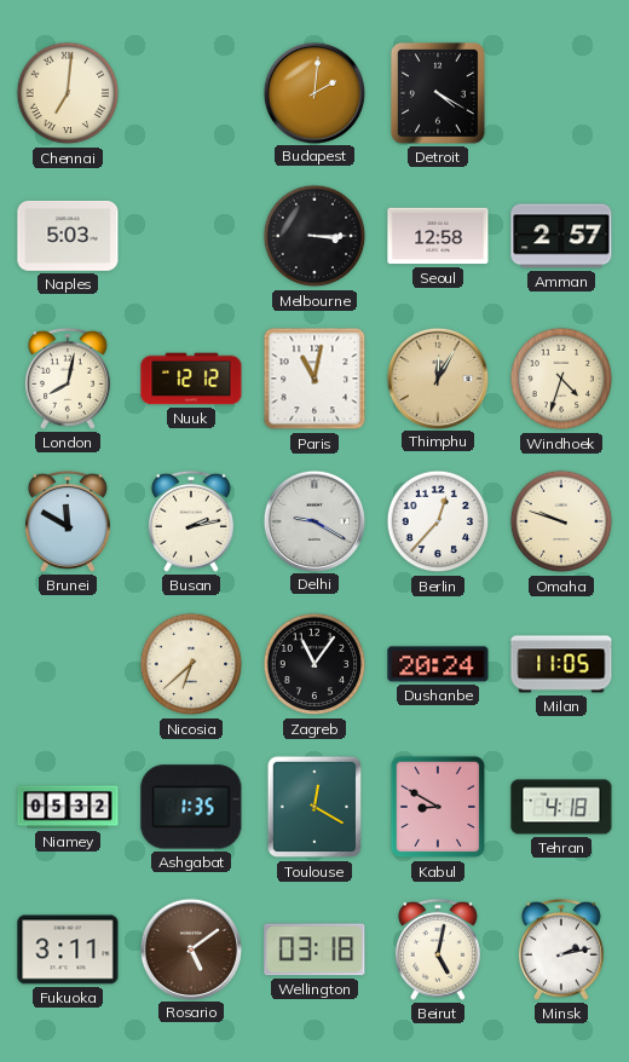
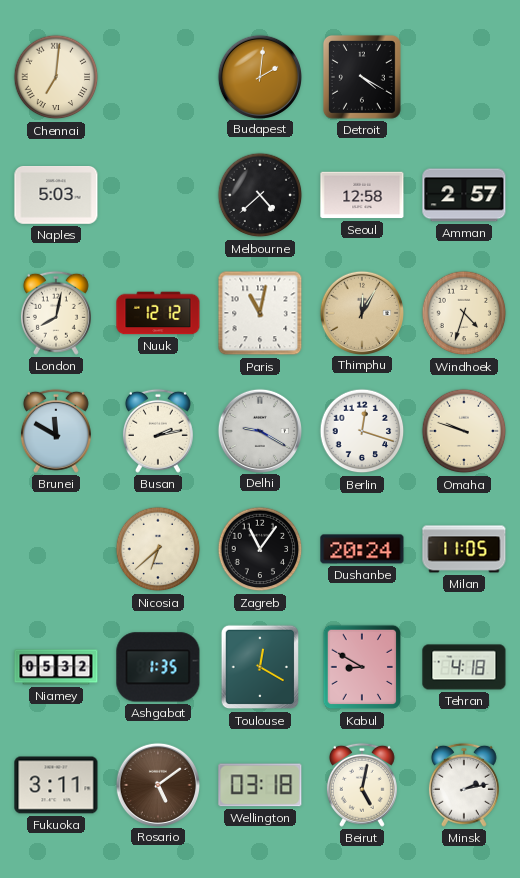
Melbourne: 3:15 -> 4:38
Berlin: 12:37 -> 12:18
